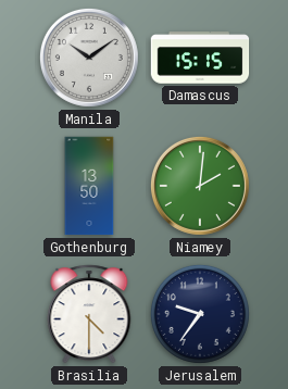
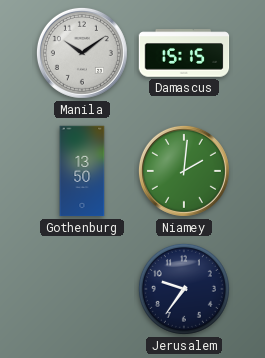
Brasilia: 4:30 -> none
